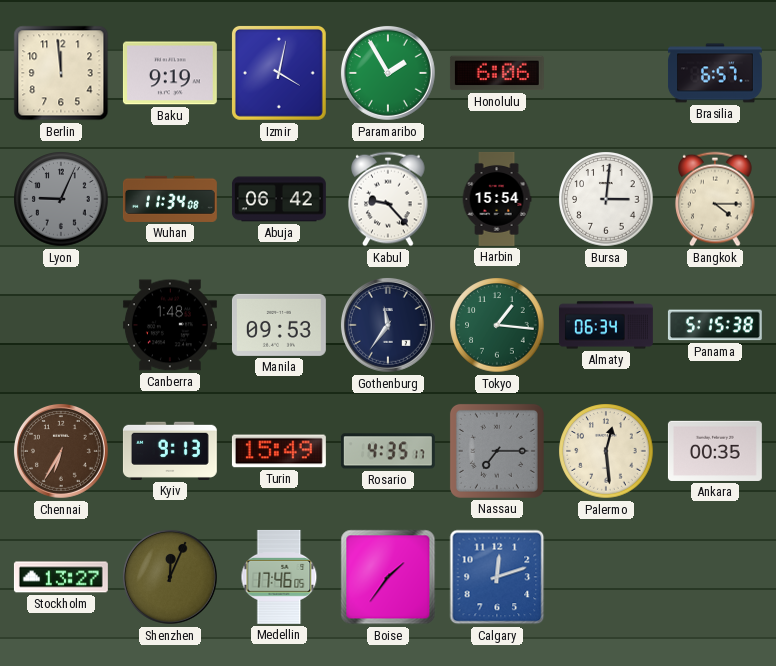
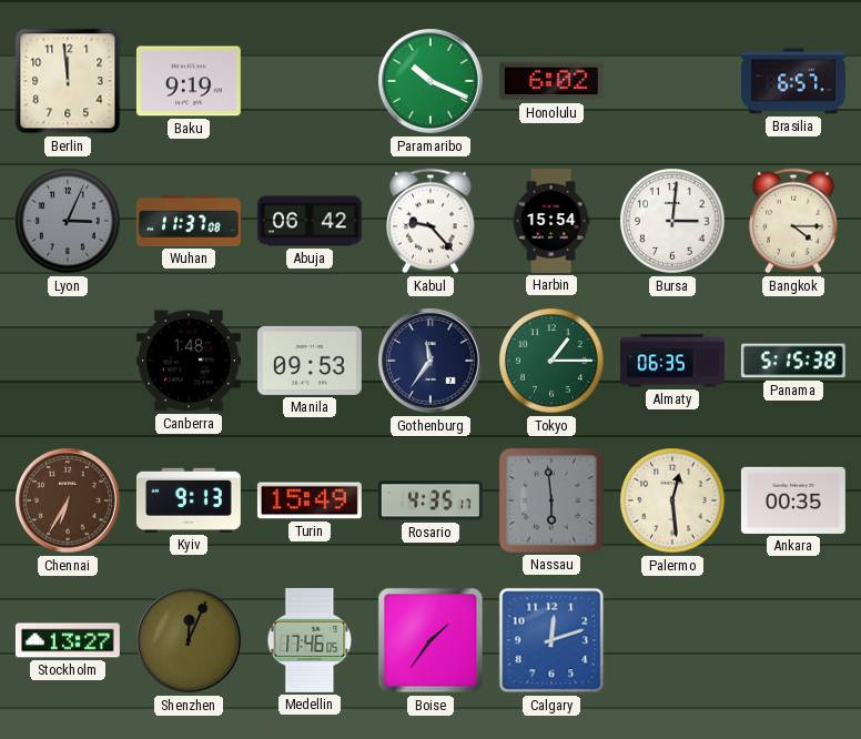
Izmir: 4:02 -> none
Paramaribo: 1:55 -> 10:19
Honolulu: 6:06 -> 6:02
Lyon: 9:04 -> 3:04
Wuhan: 11:34 -> 11:37
Tokyo: 1:16 -> 1:15
Almaty: 06:34 -> 06:35
Nassau: 7:15 -> 5:59
